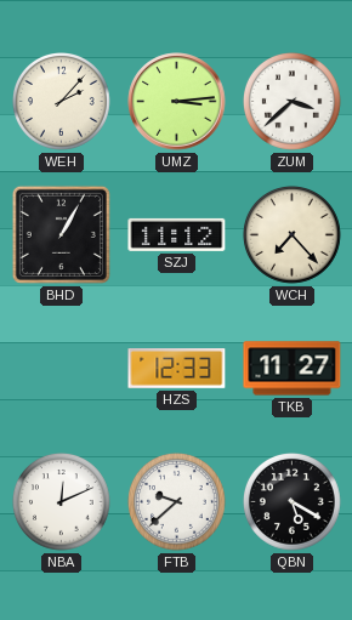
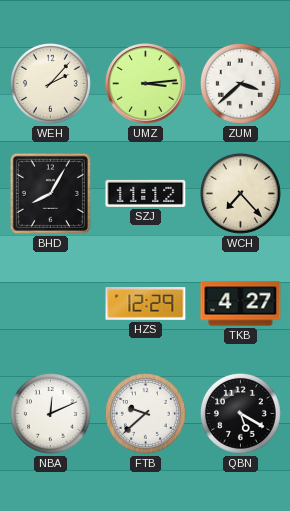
BHD: 1:05 -> 8:05
HZS: 12:33 -> 12:29
TKB: 11:27 -> 4:27
